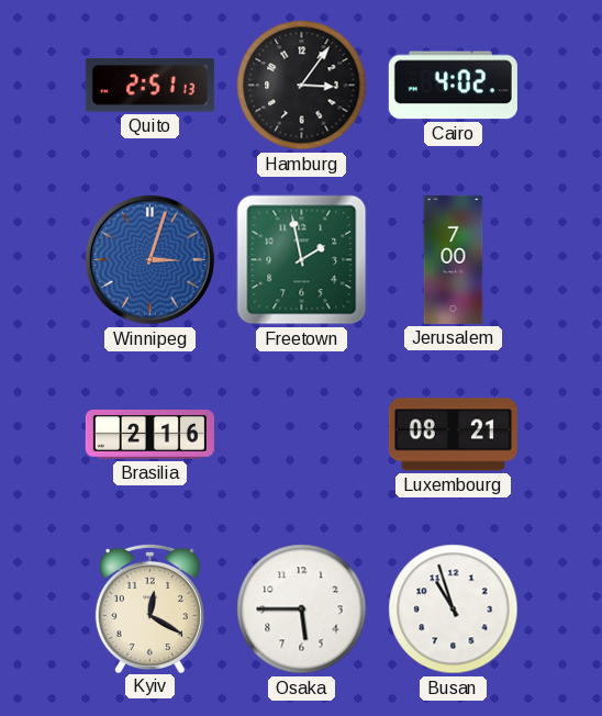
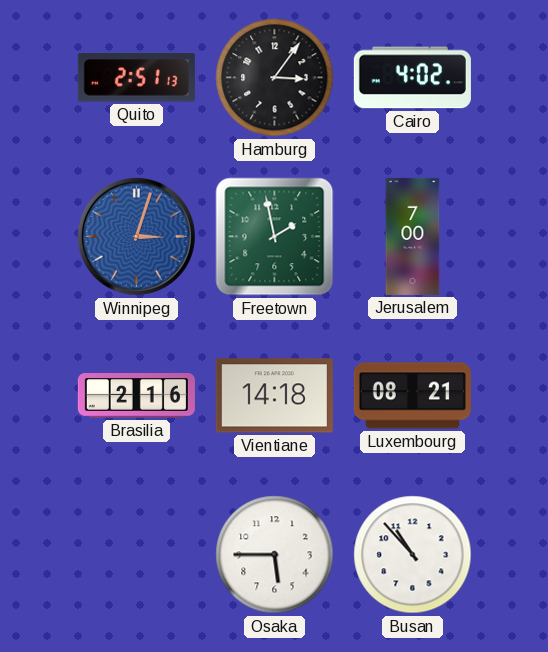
Vientiane: none -> 14:18
Kyiv: 12:20 -> none
Busan: 10:57 -> 10:53
